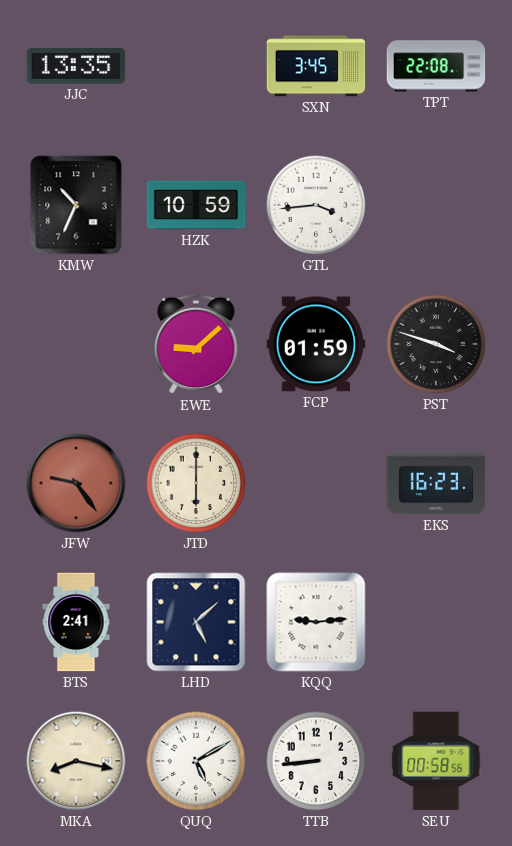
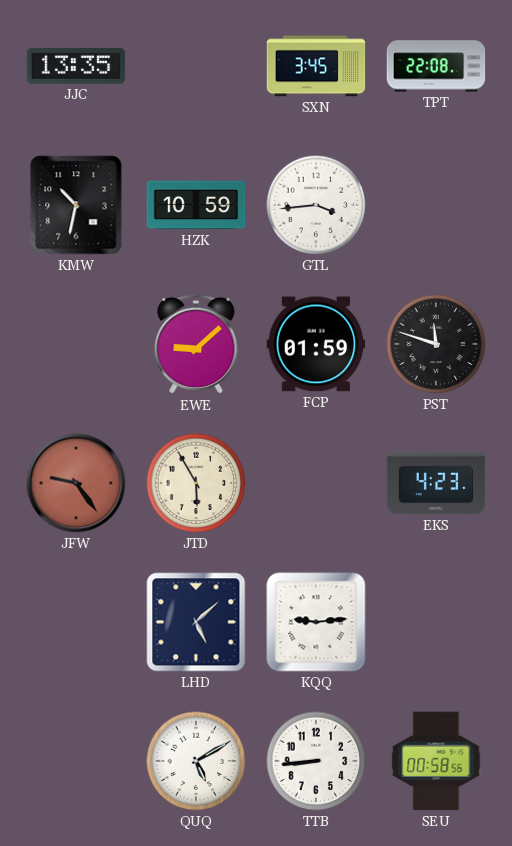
KMW: 10:34 -> 10:32
PST: 3:48 -> 11:48
JTD: 6:00 -> 5:55
EKS: 16:23 -> 4:23
BTS: 2:41 -> none
MKA: 8:17 -> none
